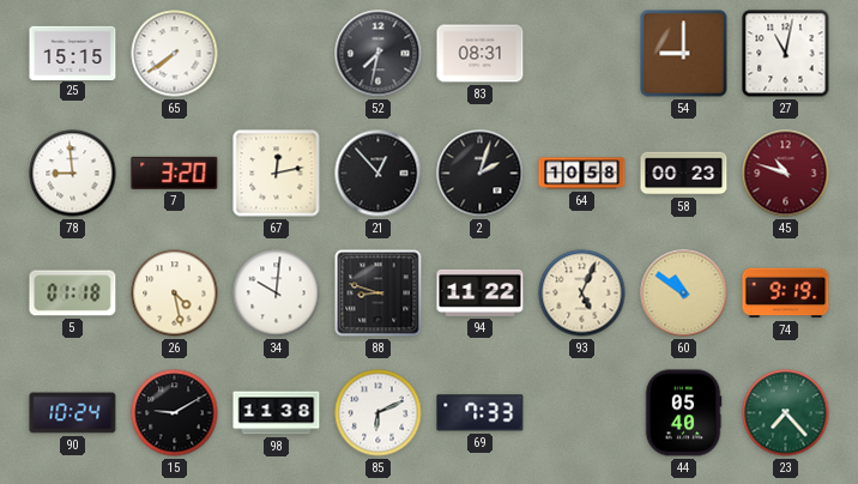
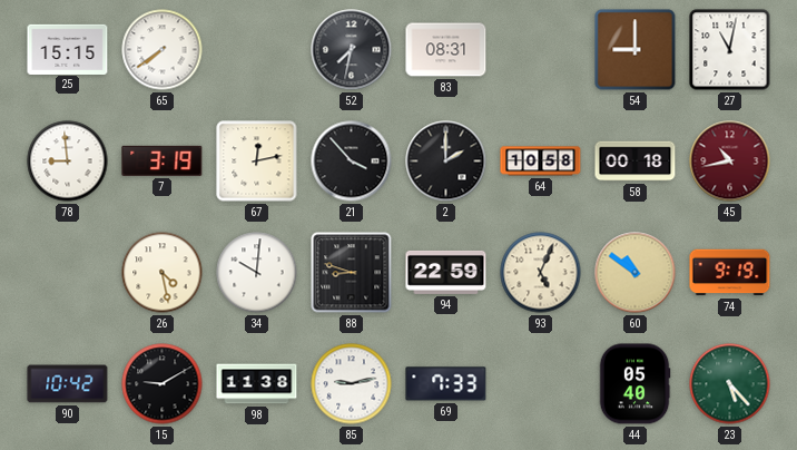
7: 3:20 -> 3:19
21: 12:53 -> 3:53
2: 2:03 -> 2:00
58: 00:23 -> 00:18
45: 10:48 -> 10:43
5: 01:18 -> none
94: 11:22 -> 22:59
90: 10:24 -> 10:42
85: 6:11 -> 9:13
23: 7:23 -> 5:23
